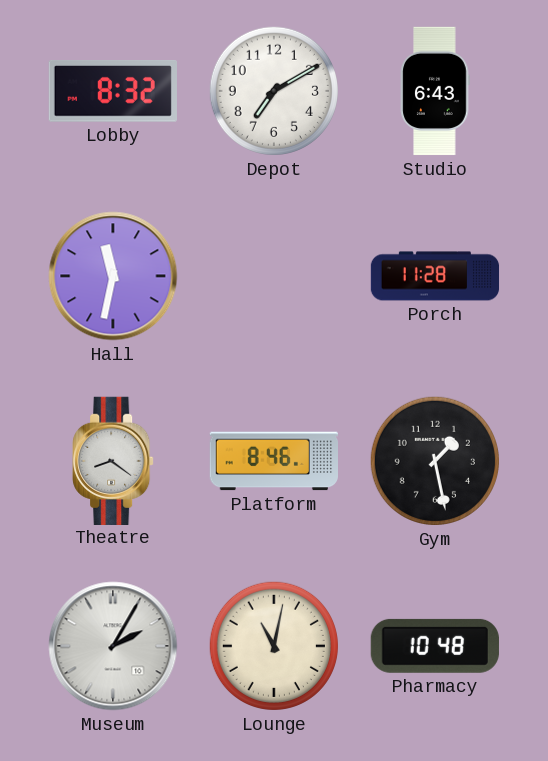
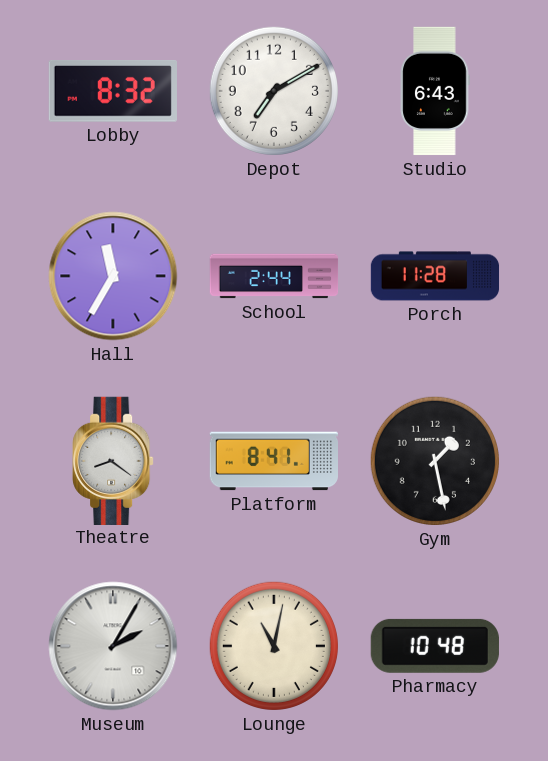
Hall: 11:32 -> 11:35
School: none -> 2:44
Platform: 8:46 -> 8:41
